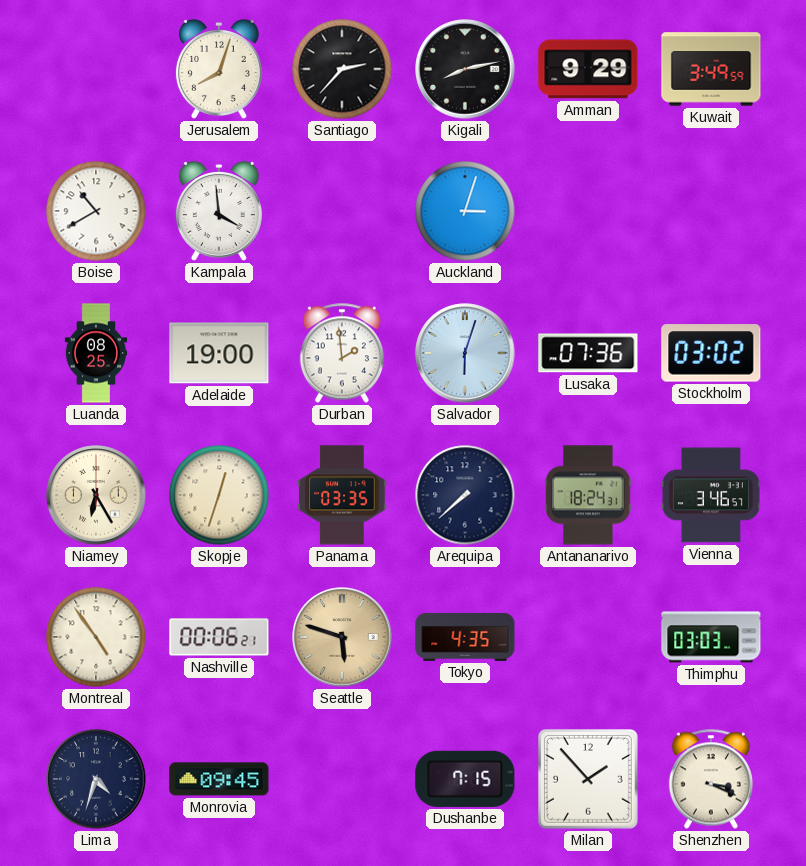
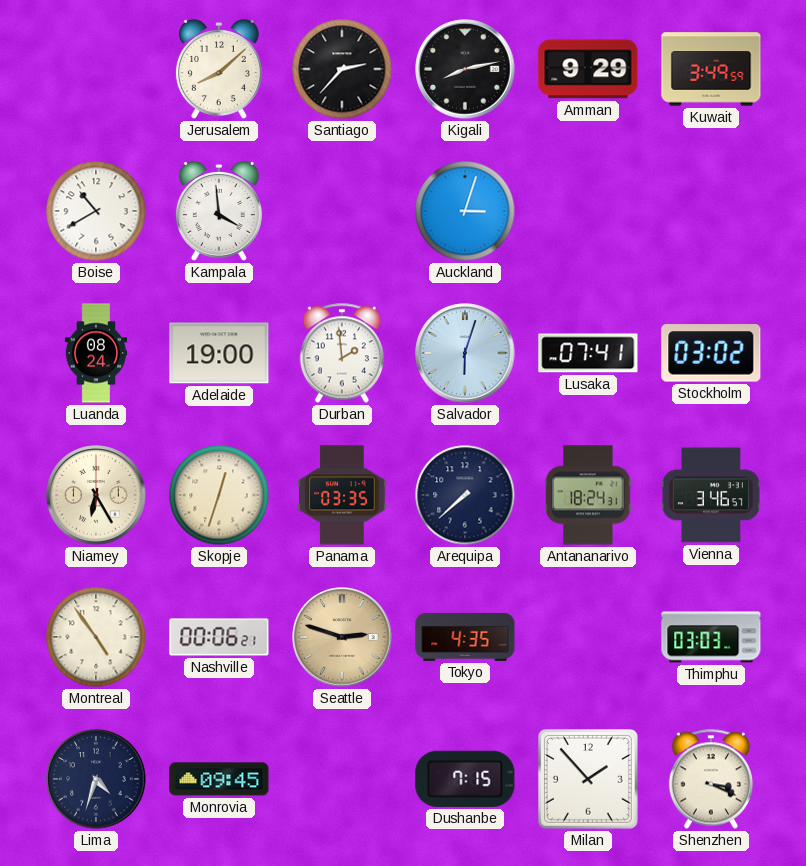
Jerusalem: 8:03 -> 8:08
Luanda: 08:25 -> 08:24
Lusaka: 07:36 -> 07:41
Seattle: 5:48 -> 2:48
